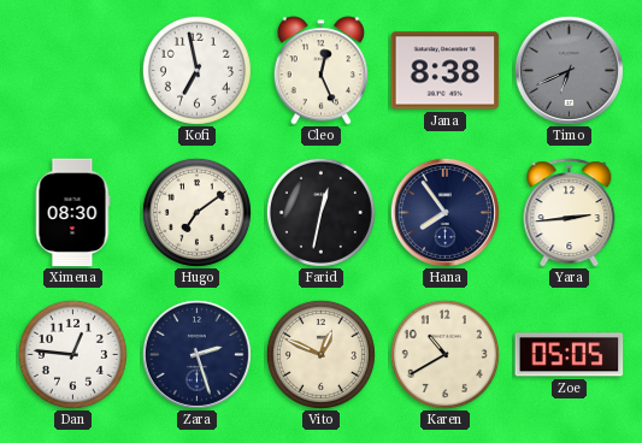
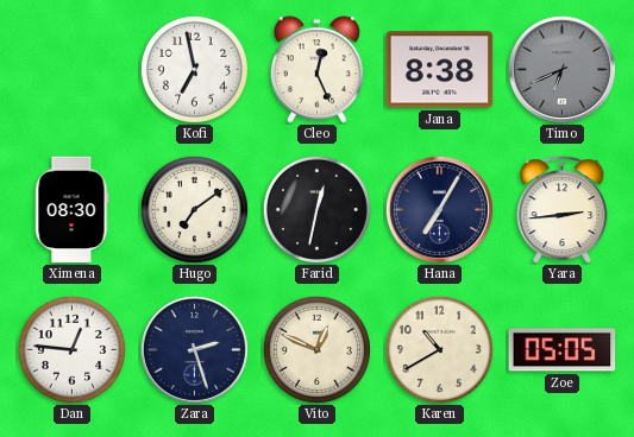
Hana: 7:54 -> 7:05
